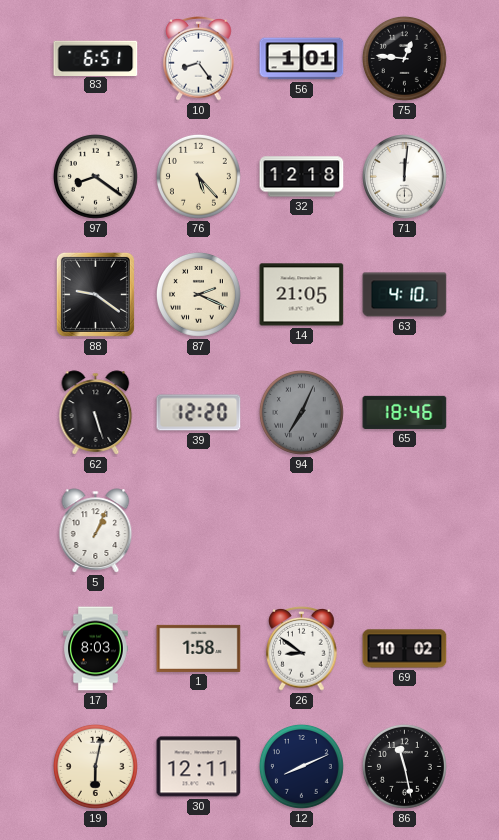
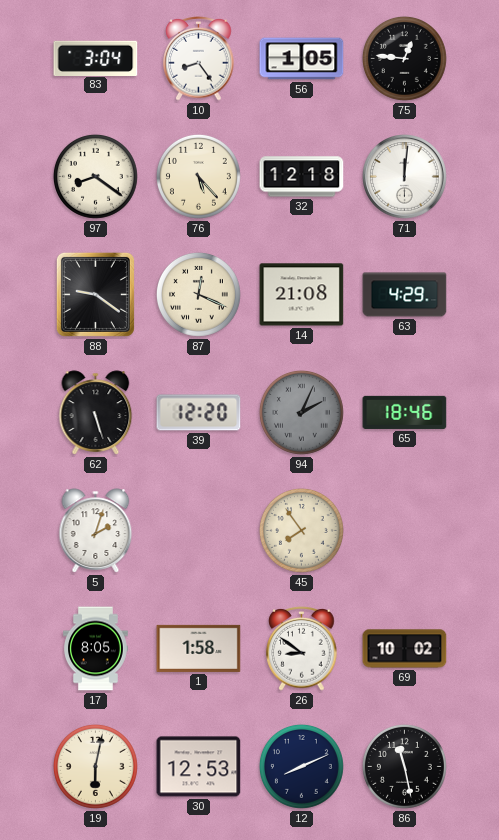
83: 6:51 -> 3:04
56: 1:01 -> 1:05
87: 2:19 -> 12:19
14: 21:05 -> 21:08
63: 4:10 -> 4:29
94: 7:04 -> 2:04
5: 1:04 -> 2:03
45: none -> 7:54
17: 8:03 -> 8:05
30: 12:11 -> 12:53
